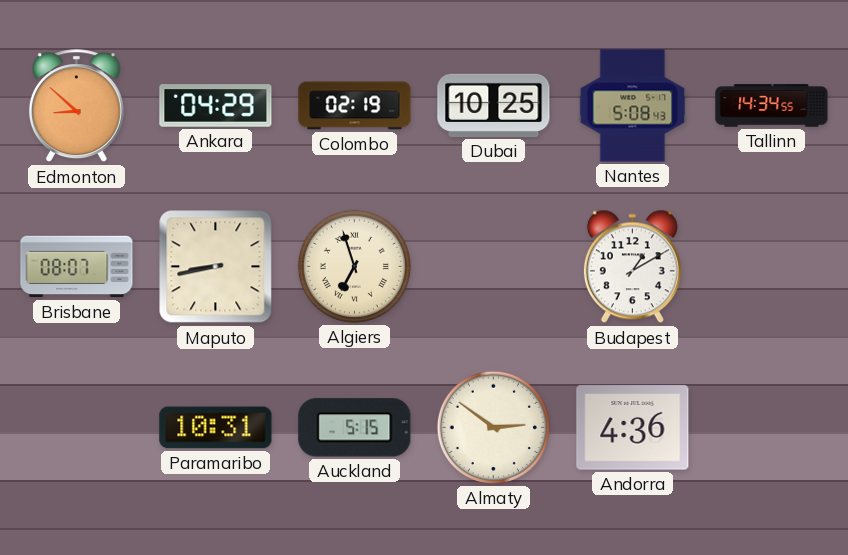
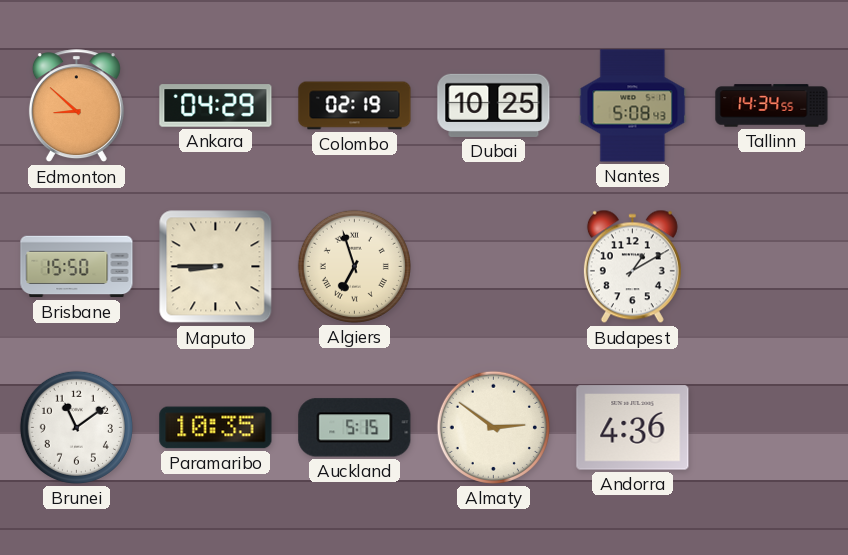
Brisbane: 08:07 -> 15:50
Maputo: 8:43 -> 8:45
Brunei: none -> 11:09
Paramaribo: 10:31 -> 10:35
